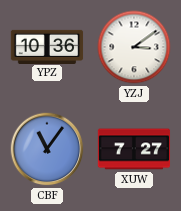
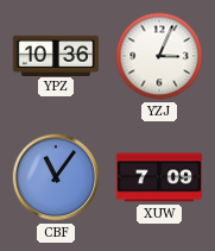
YZJ: 3:09 -> 3:04
XUW: 7:27 -> 7:09
